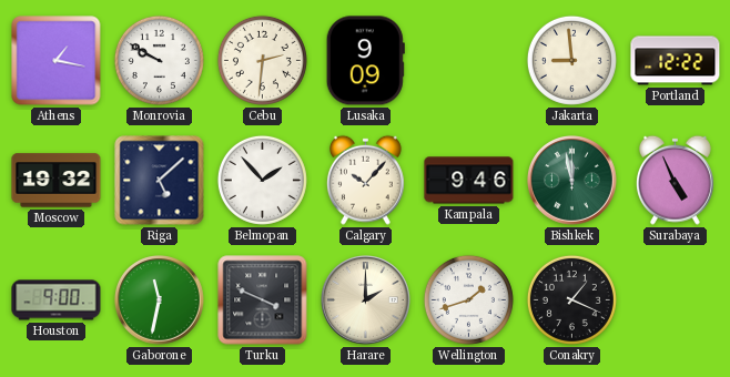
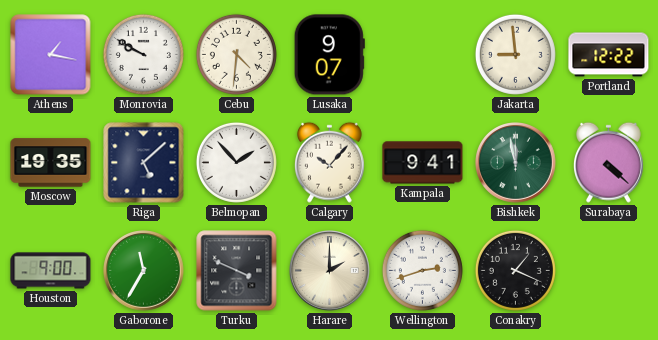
Cebu: 2:31 -> 4:31
Lusaka: 9:09 -> 9:07
Moscow: 19:32 -> 19:35
Kampala: 9:46 -> 9:41
Surabaya: 4:56 -> 4:22
Gaborone: 11:32 -> 11:35
Wellington: 1:42 -> 2:42
